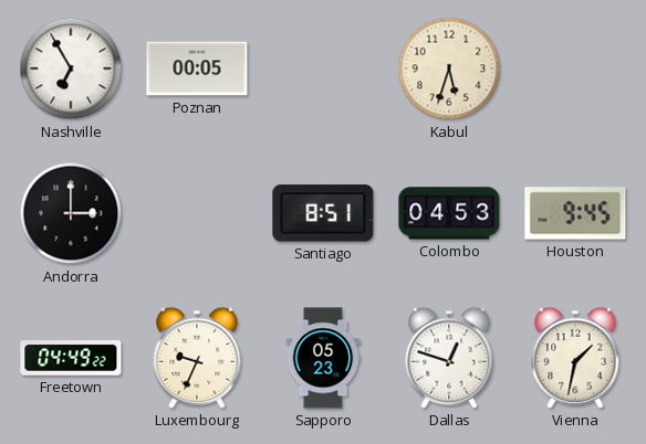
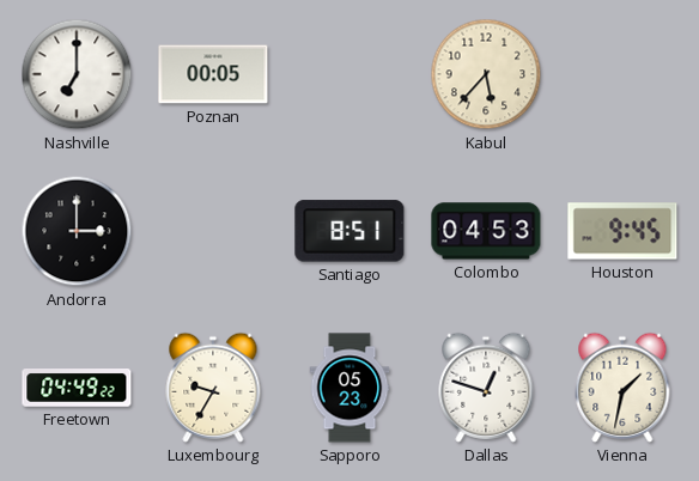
Nashville: 6:55 -> 7:00
Kabul: 5:33 -> 5:37
Luxembourg: 9:34 -> 9:35
